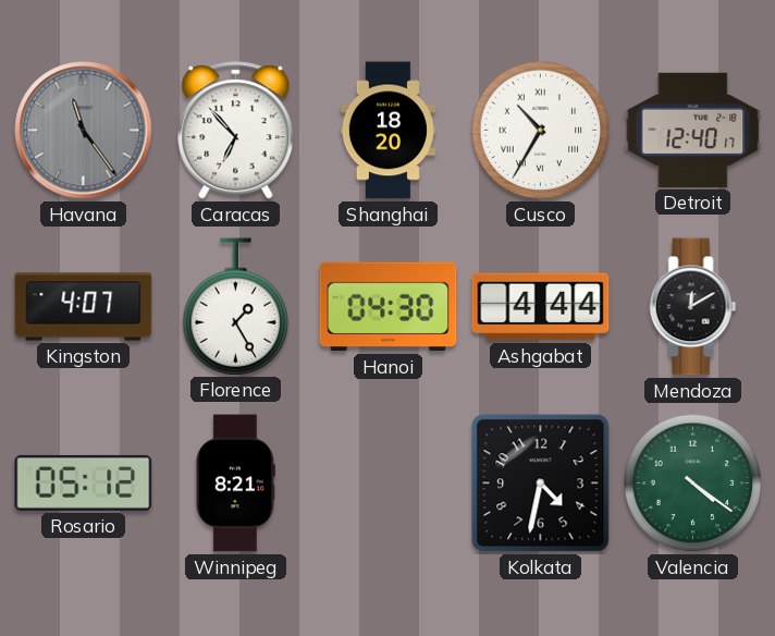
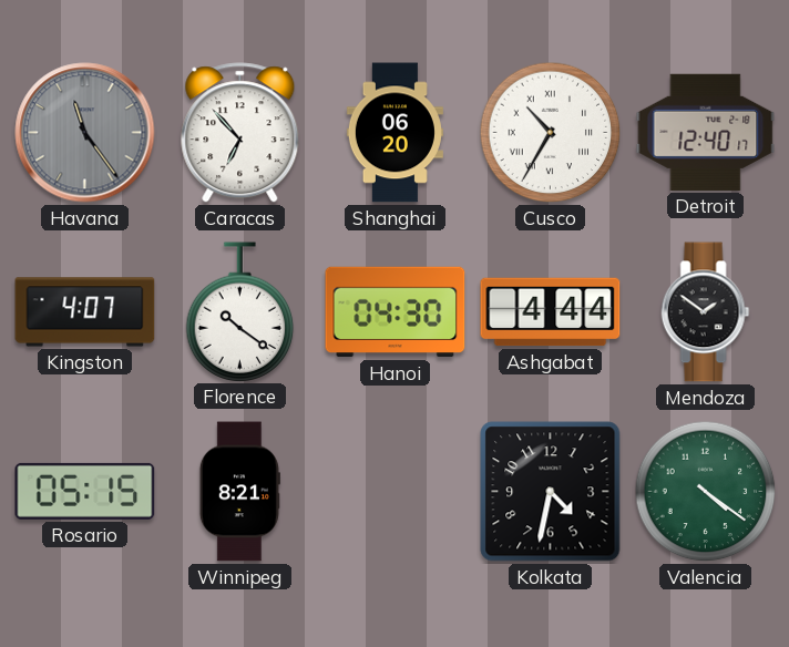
Shanghai: 18:20 -> 06:20
Florence: 1:25 -> 10:21
Mendoza: 12:10 -> 1:51
Rosario: 05:12 -> 05:15
